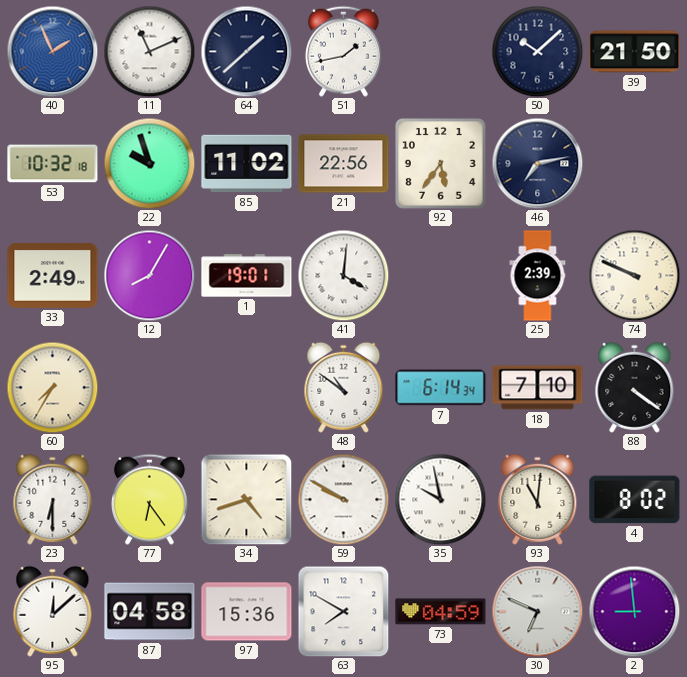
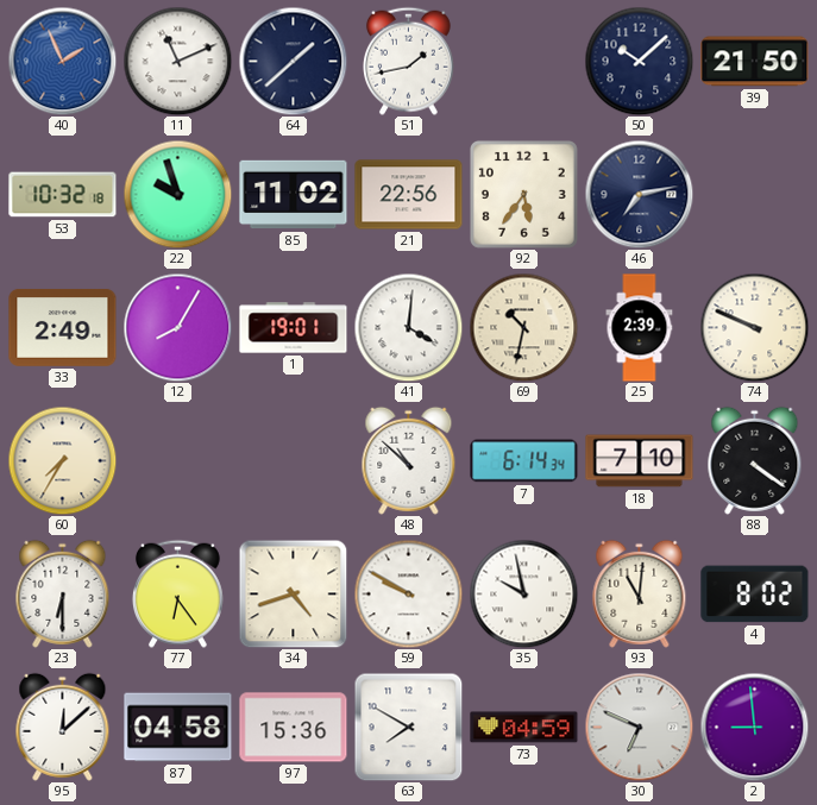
69: none -> 10:32
48: 10:51 -> 10:52
